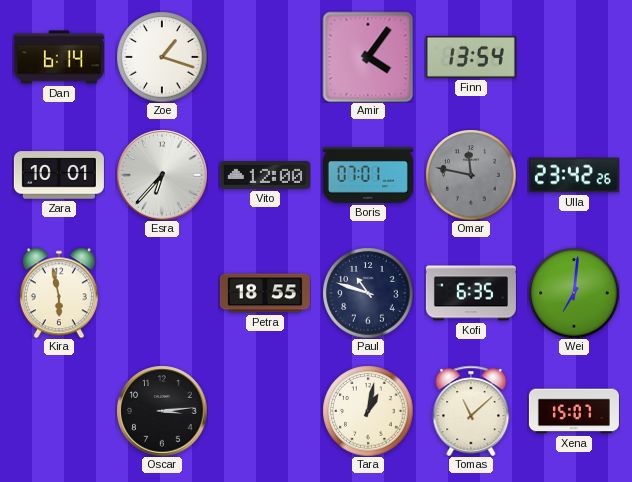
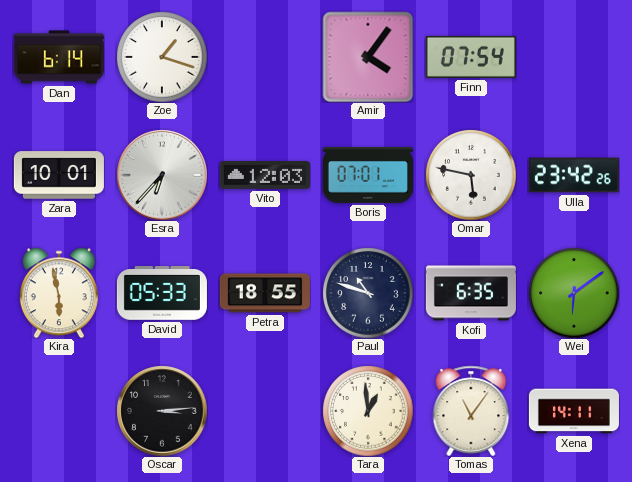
Finn: 13:54 -> 07:54
Vito: 12:00 -> 12:03
Omar: 11:47 -> 5:47
Omar dial: grey -> white
David: none -> 05:33
Wei: 7:01 -> 6:09
Tara: 1:02 -> 12:59
Tomas: 11:08 -> 11:06
Xena: 15:07 -> 14:11
